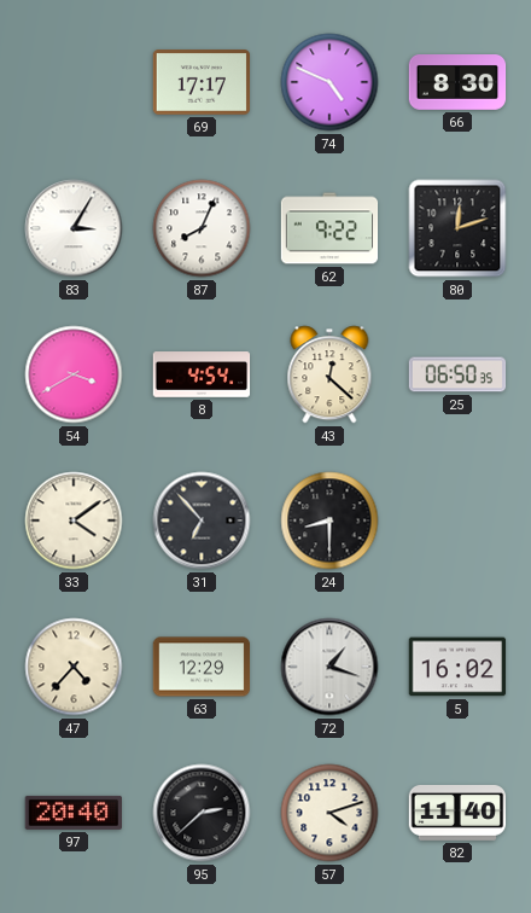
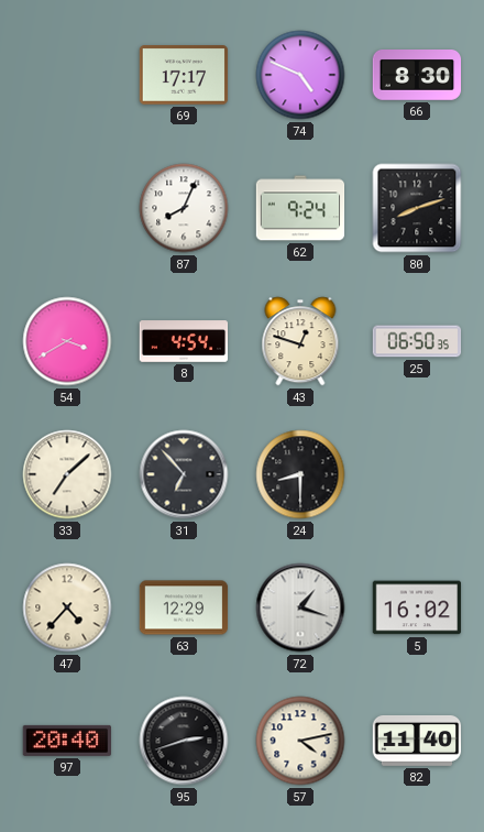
83: 3:05 -> none
62: 9:22 -> 9:24
80: 12:12 -> 8:12
43: 12:22 -> 12:48
33: 4:09 -> 7:08
95: 2:38 -> 2:42
57: 4:12 -> 4:13
